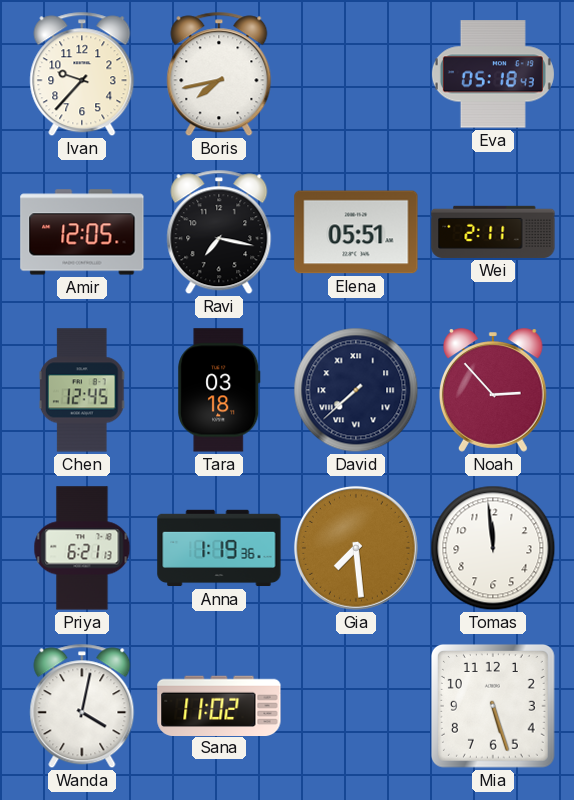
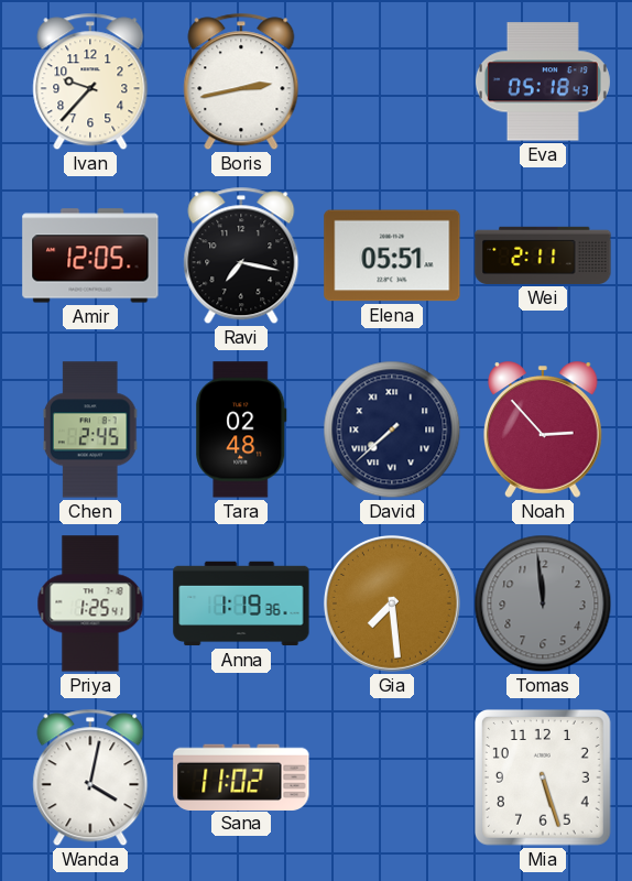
Boris: 7:43 -> 2:43
Chen: 12:45 -> 2:45
Tara: 03:18 -> 02:48
Priya: 6:21 -> 1:25
Tomas dial: white -> grey
